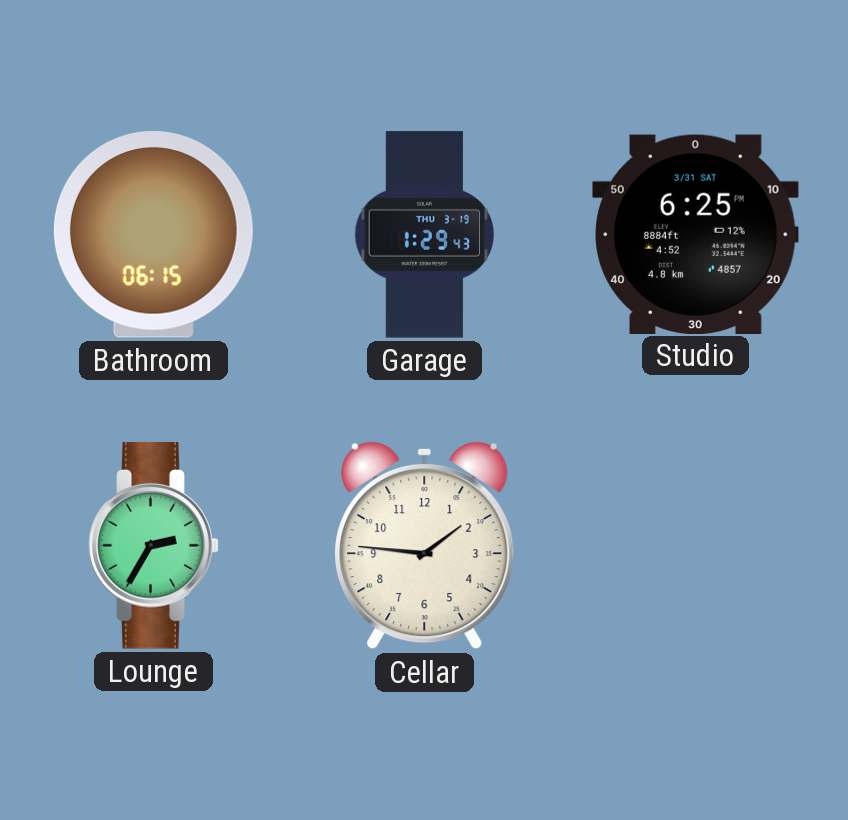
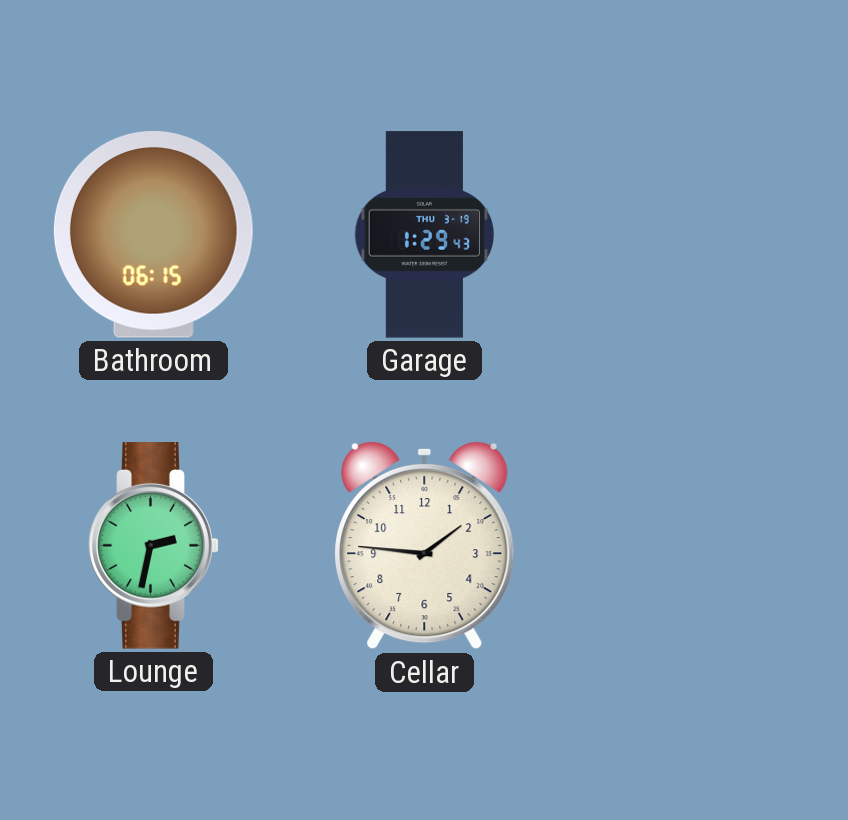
Studio: 6:25 -> none
Lounge: 2:35 -> 2:32
